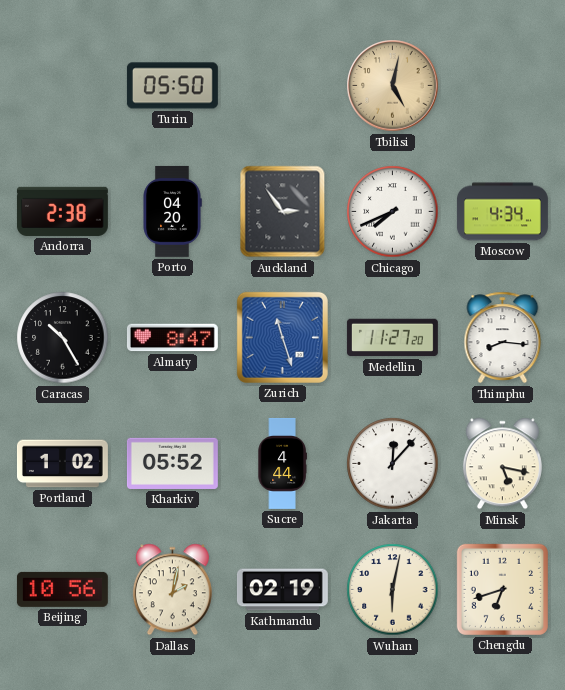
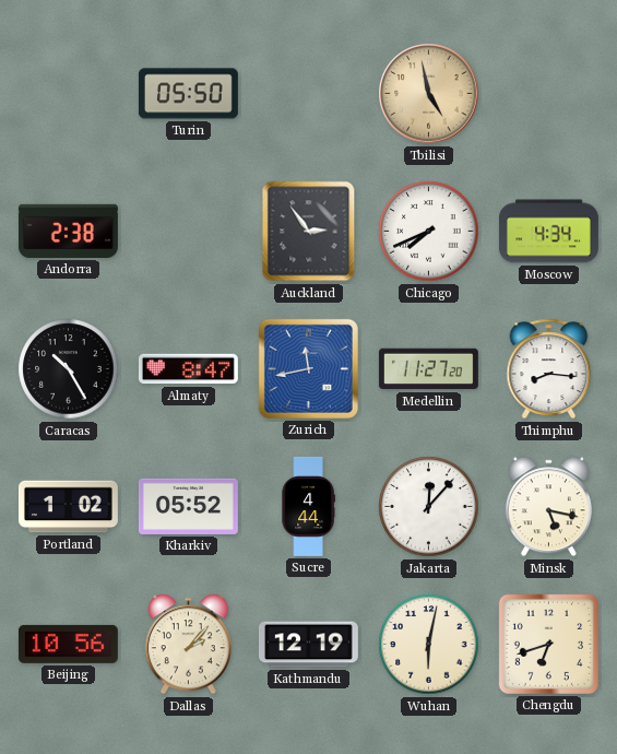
Tbilisi: 5:02 -> 4:58
Porto: 04:20 -> none
Zurich: 11:27 -> 11:43
Dallas: 2:02 -> 2:07
Kathmandu: 02:19 -> 12:19
